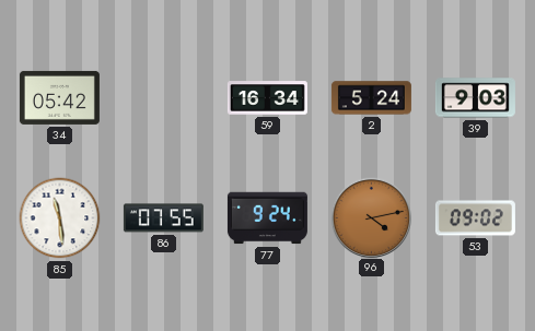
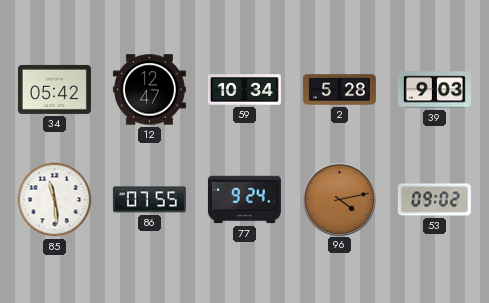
12: none -> 12:47
59: 16:34 -> 10:34
2: 5:24 -> 5:28
